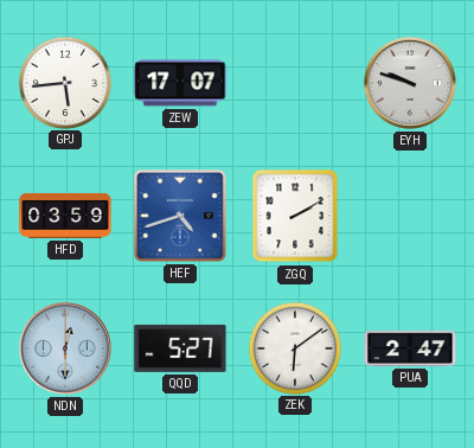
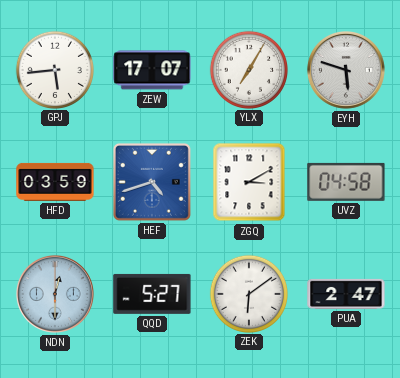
YLX: none -> 7:05
EYH: 9:48 -> 5:48
ZGQ: 2:10 -> 3:10
UVZ: none -> 04:58
